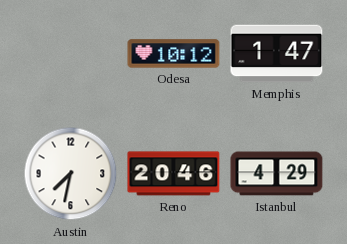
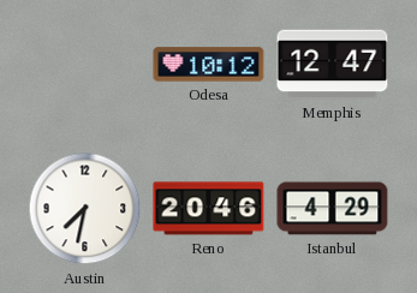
Memphis: 1:47 -> 12:47
